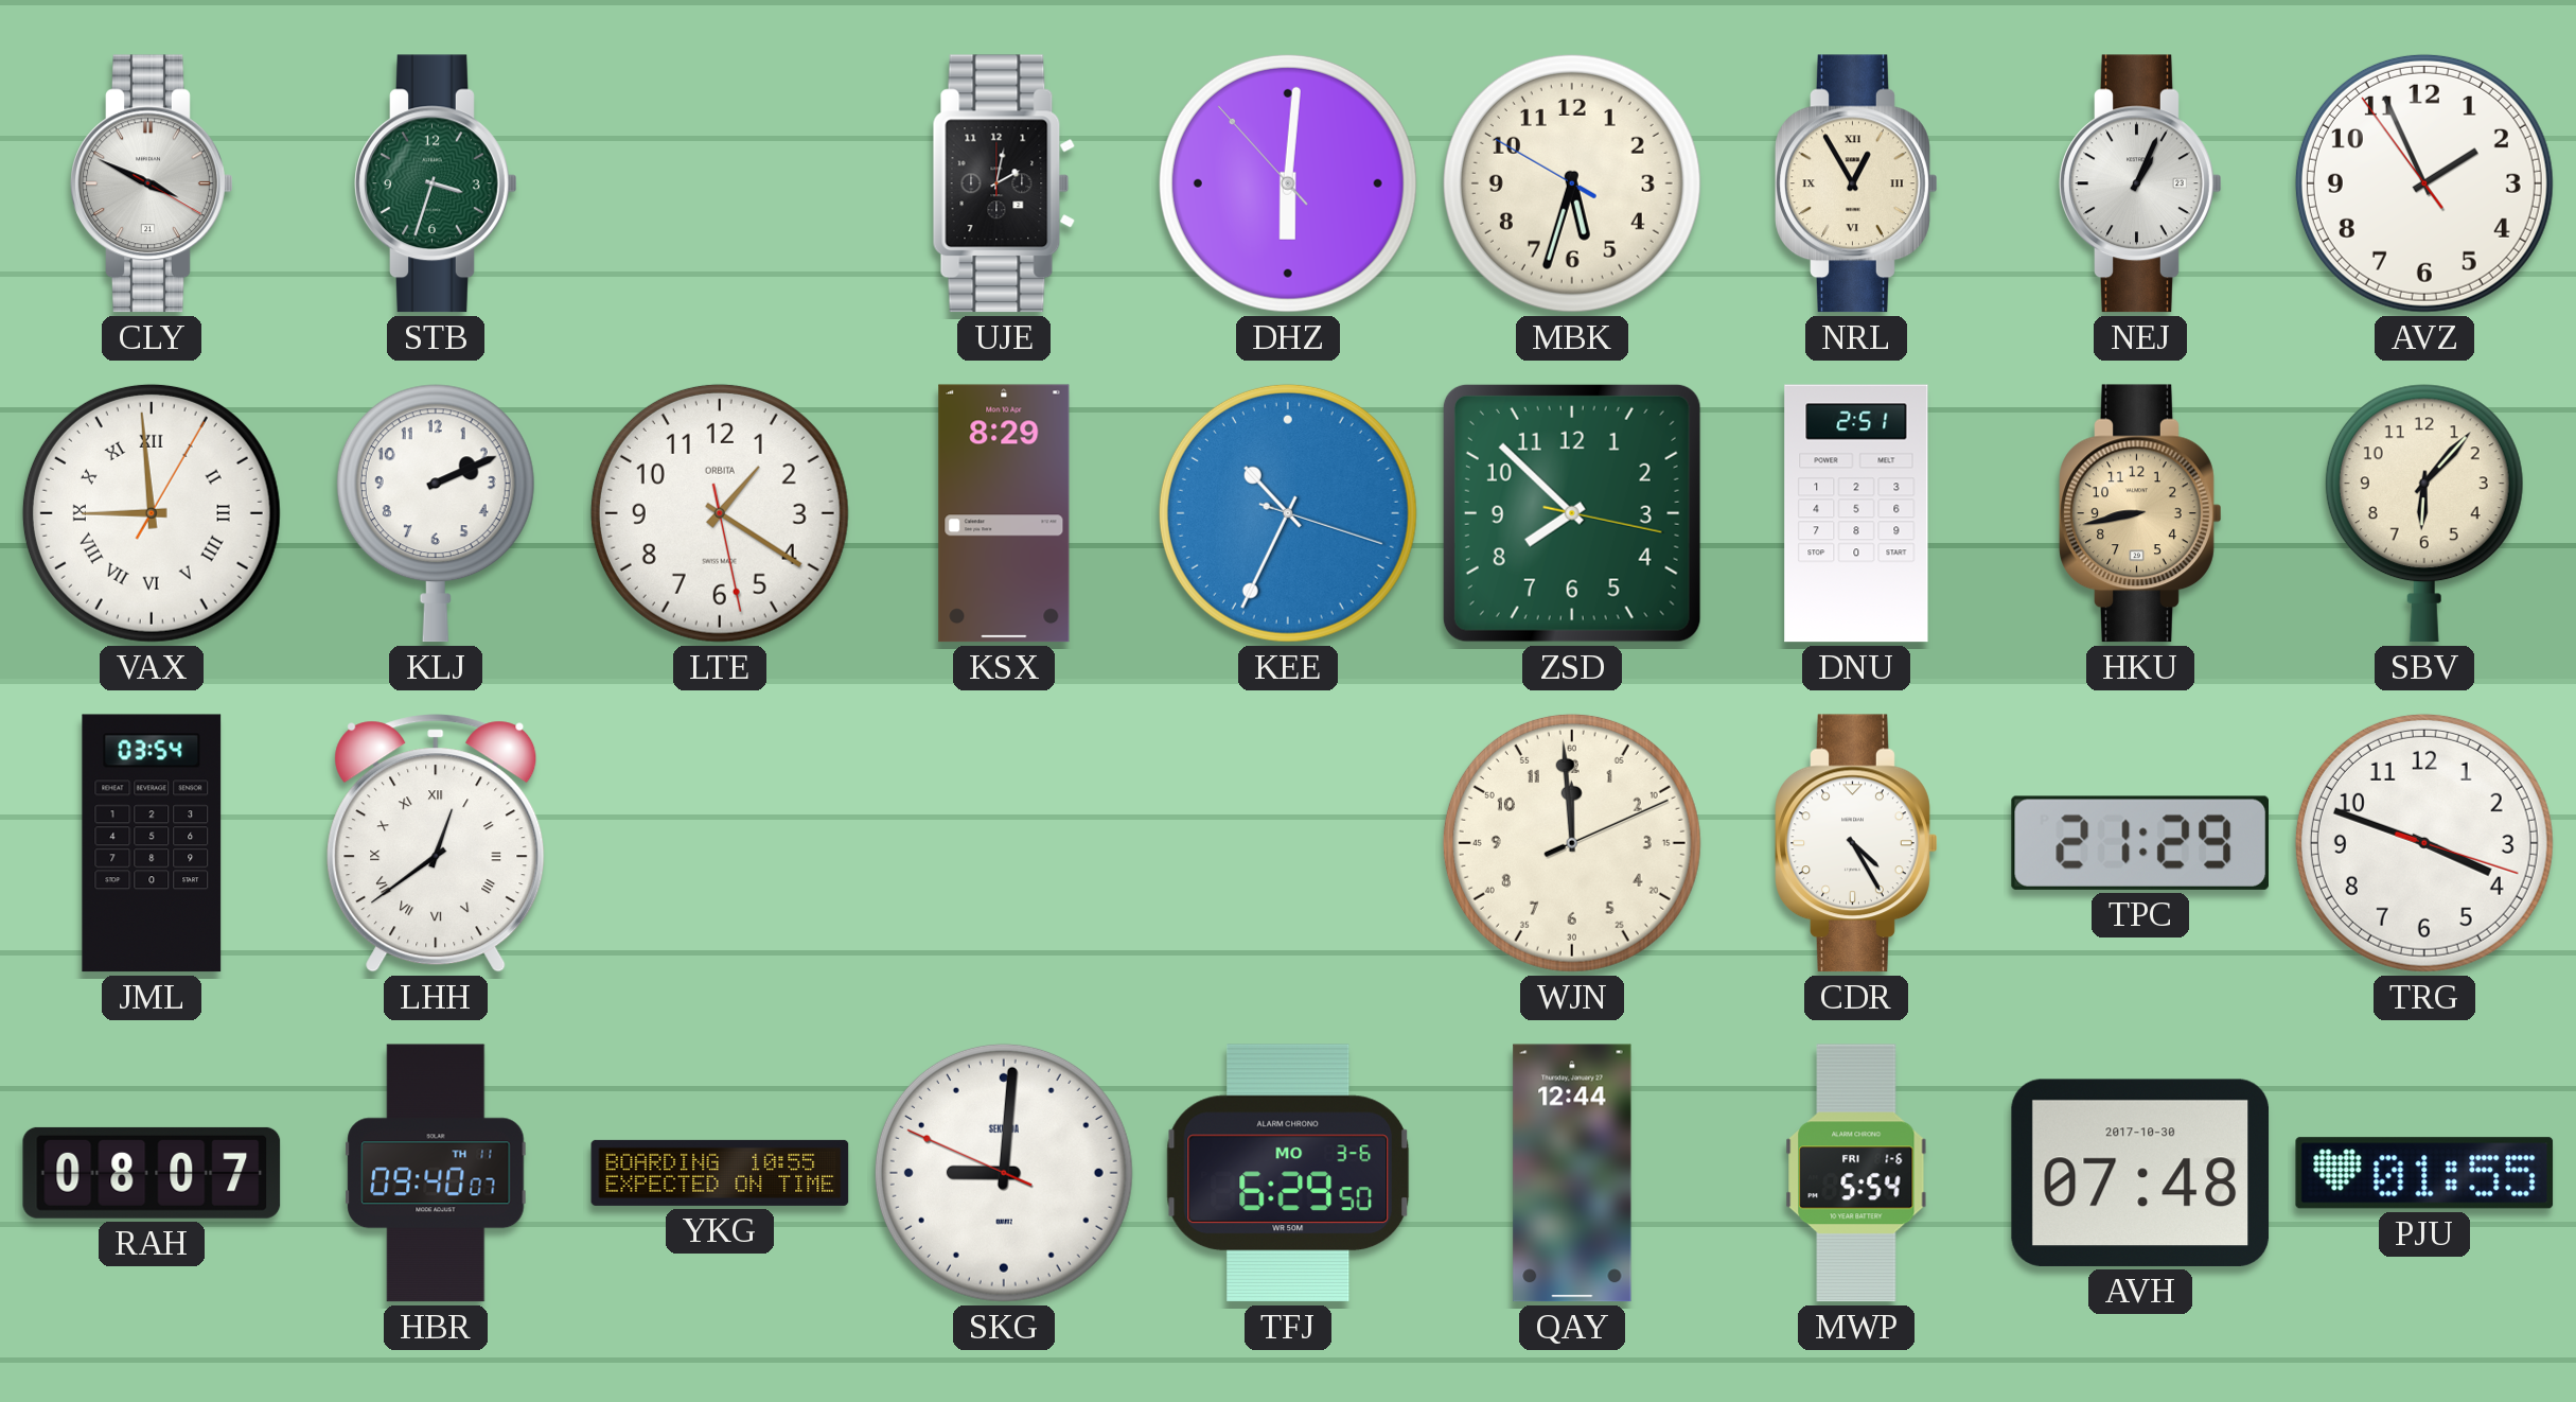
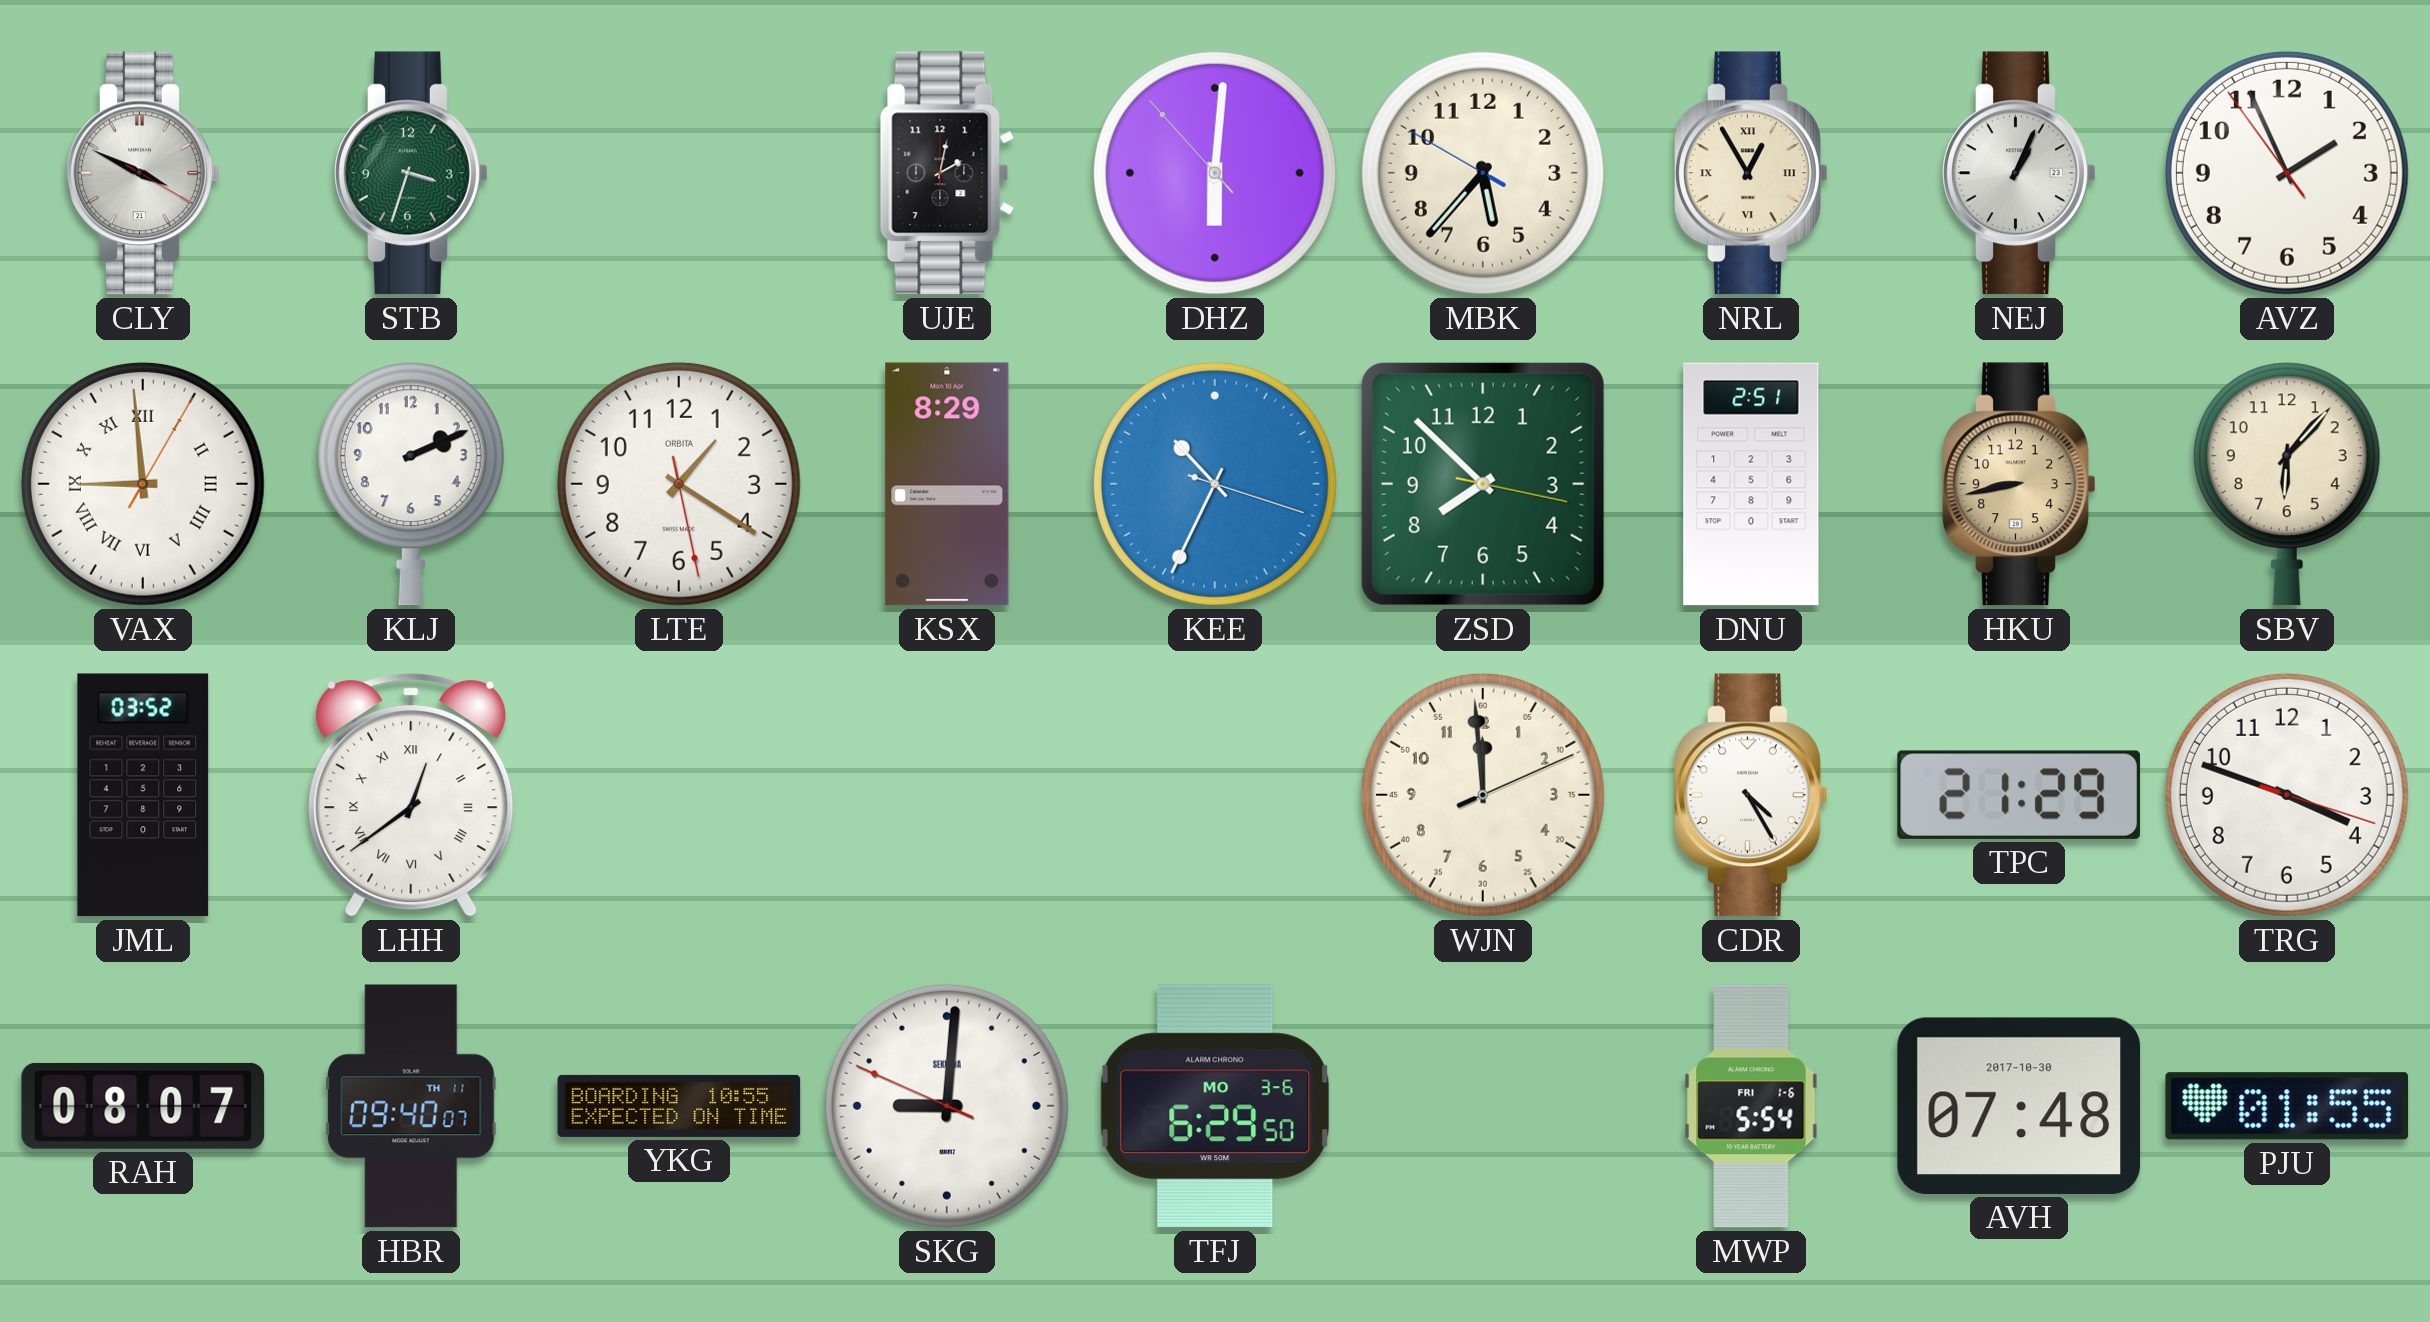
MBK: 5:32 -> 5:36
JML: 03:54 -> 03:52
QAY: 12:44 -> none
